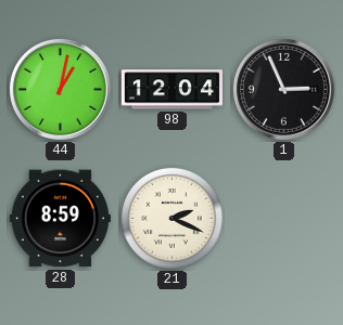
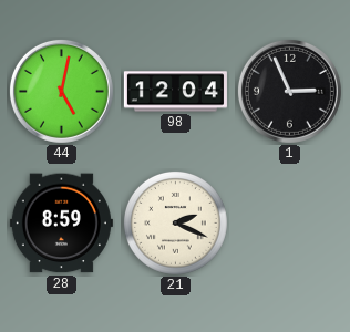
44: 1:02 -> 5:02
